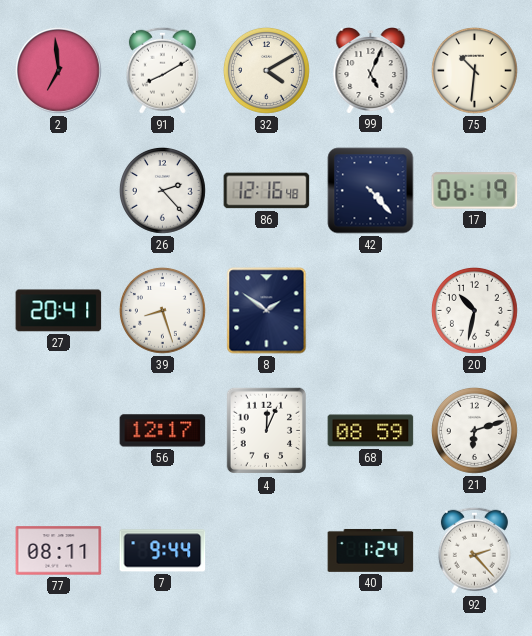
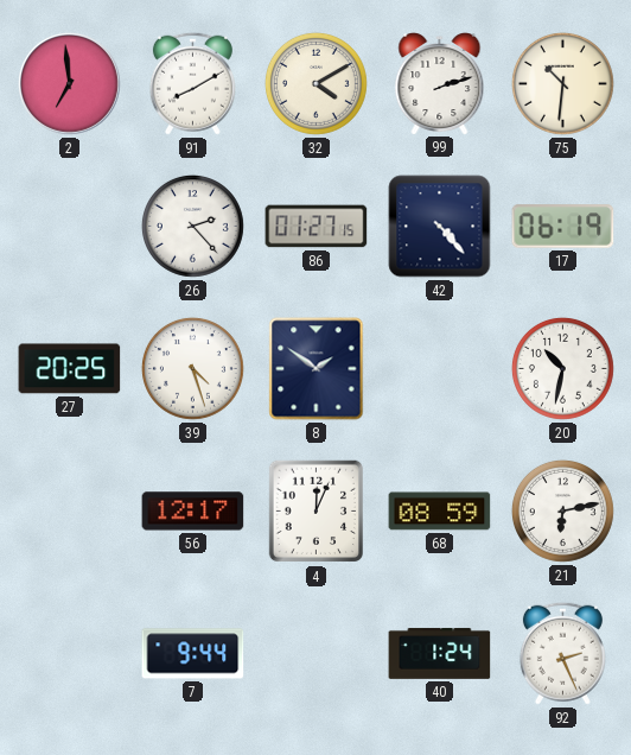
99: 5:04 -> 2:12
86: 12:16 -> 01:27
27: 20:41 -> 20:25
39: 8:27 -> 4:27
21: 6:12 -> 6:13
77: 08:11 -> none
92: 2:23 -> 2:26
